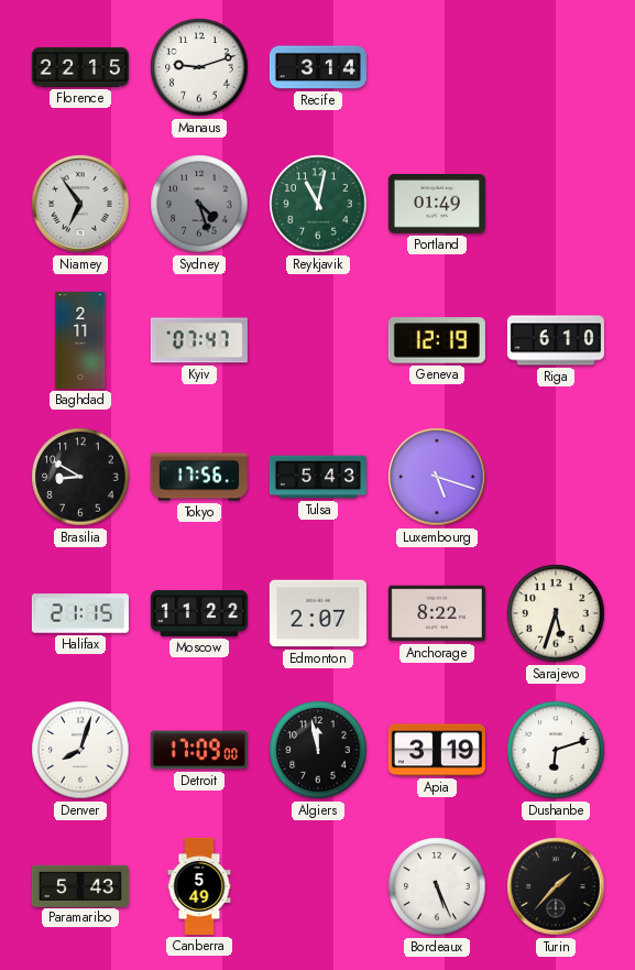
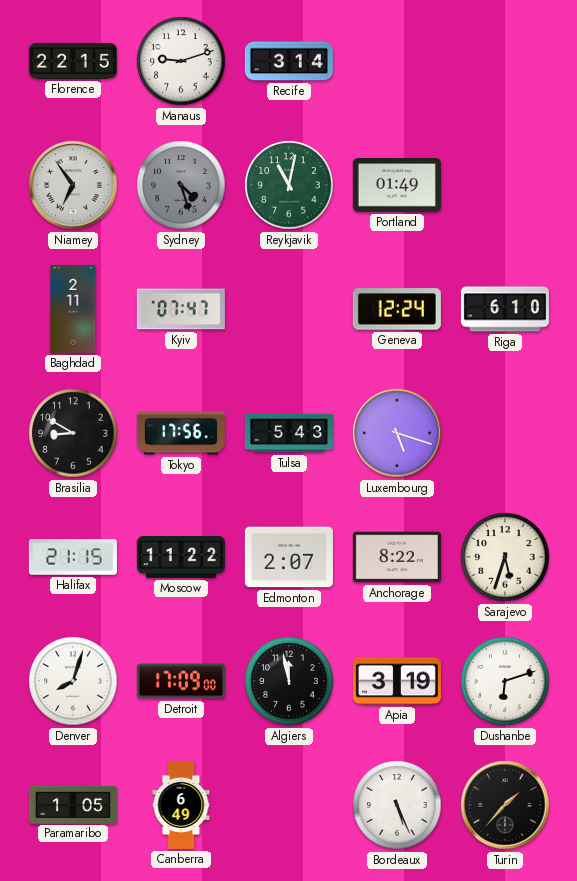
Geneva: 12:19 -> 12:24
Paramaribo: 5:43 -> 1:05
Canberra: 5:49 -> 6:49
